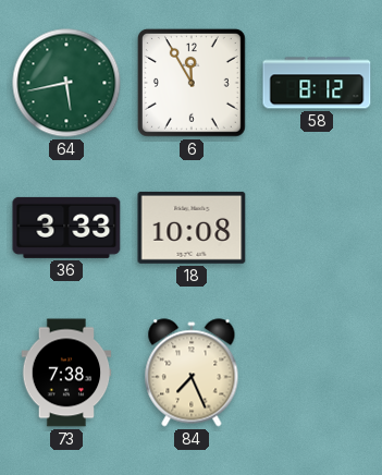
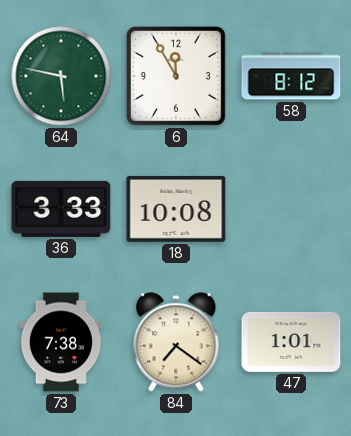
64: 5:43 -> 5:47
84: 7:26 -> 7:21
47: none -> 1:01
